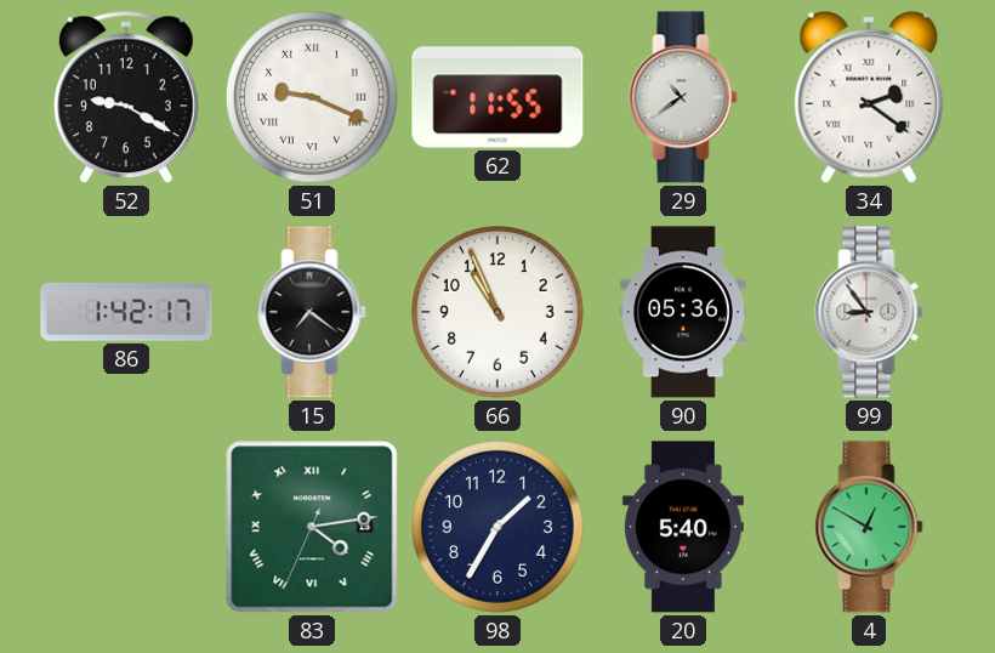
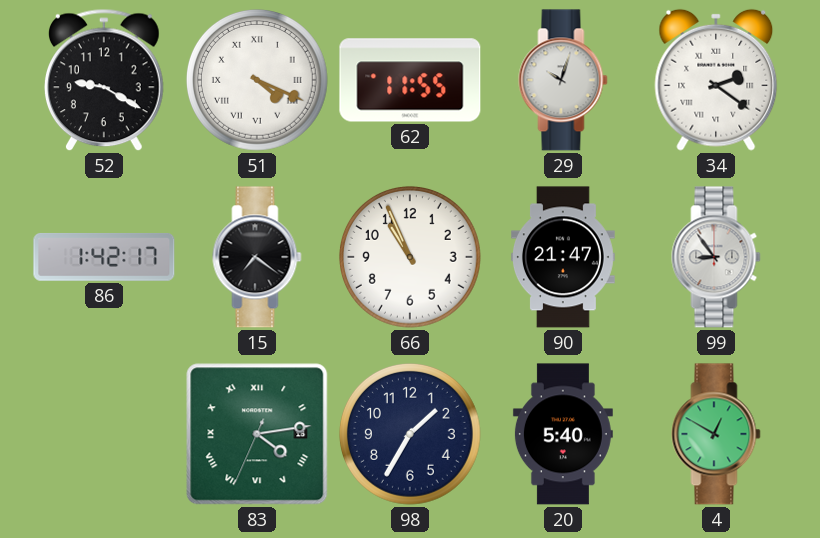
51: 9:19 -> 4:19
29: 10:39 -> 10:03
90: 05:36 -> 21:47
